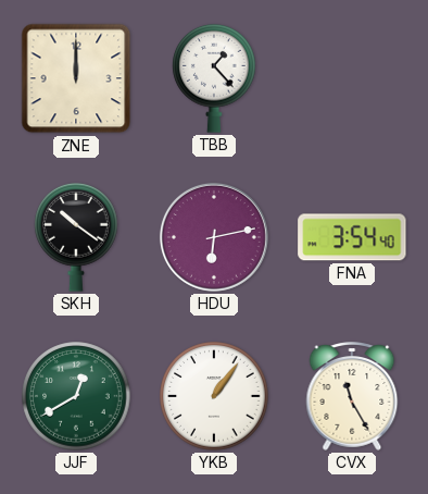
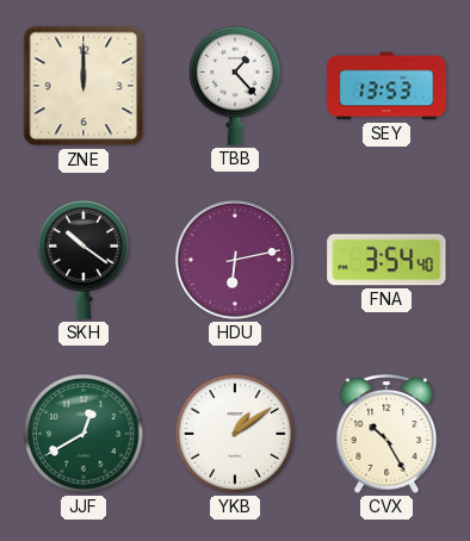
SEY: none -> 13:53
YKB: 1:06 -> 1:09
CVX: 11:25 -> 10:25
